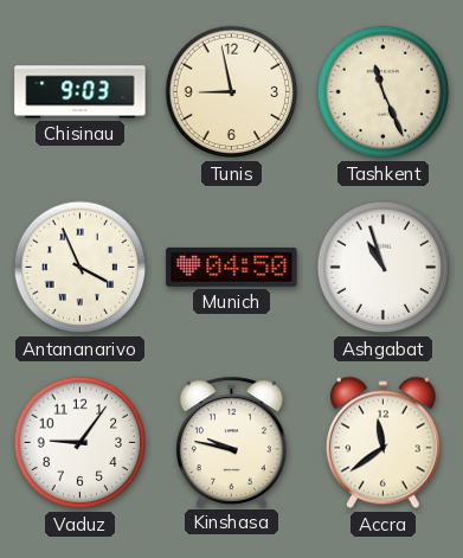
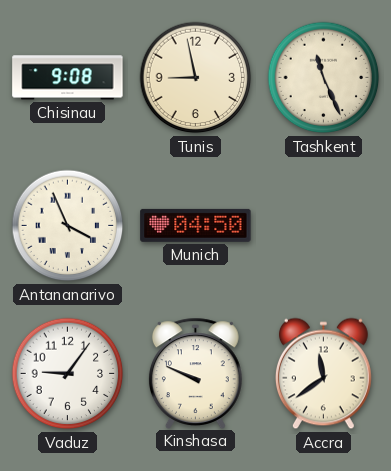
Chisinau: 9:03 -> 9:08
Ashgabat: 10:57 -> none
Kinshasa: 9:47 -> 9:49
